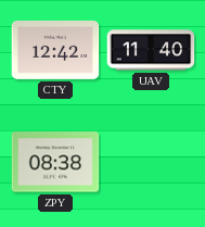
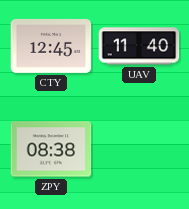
CTY: 12:42 -> 12:45
